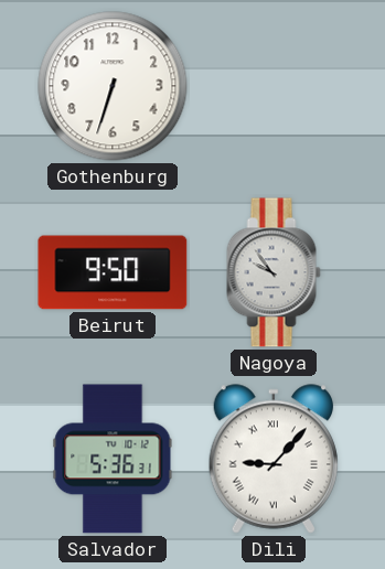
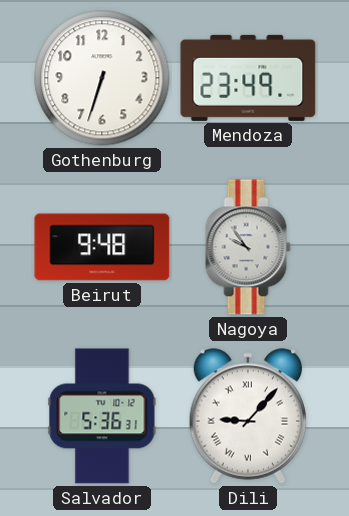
Mendoza: none -> 23:49
Beirut: 9:50 -> 9:48
